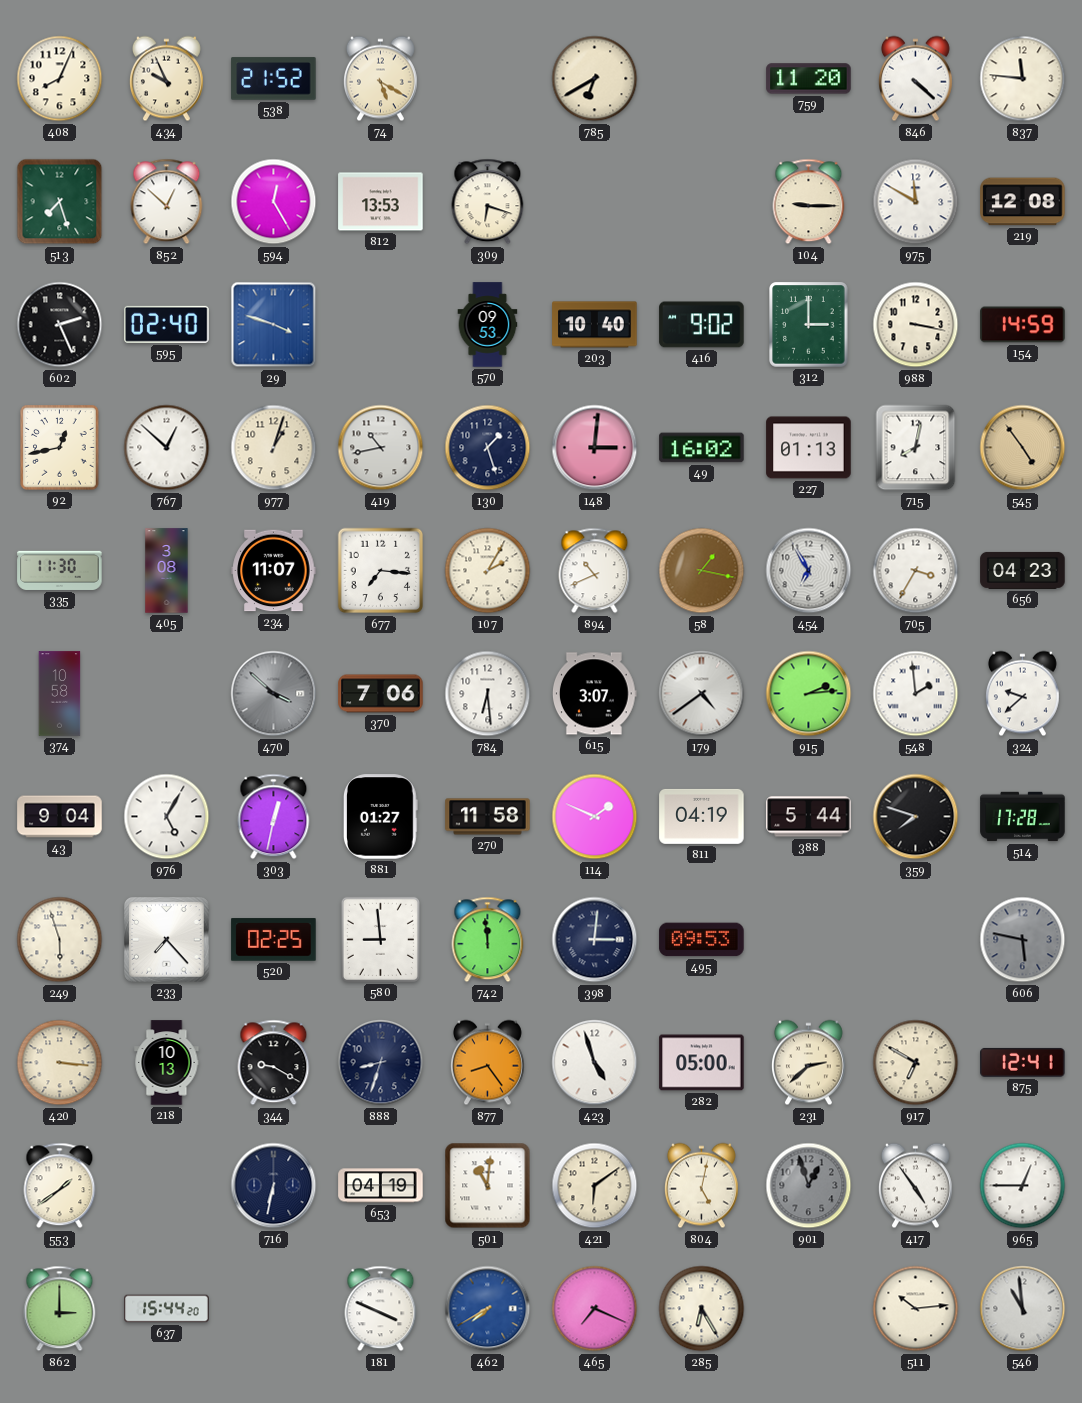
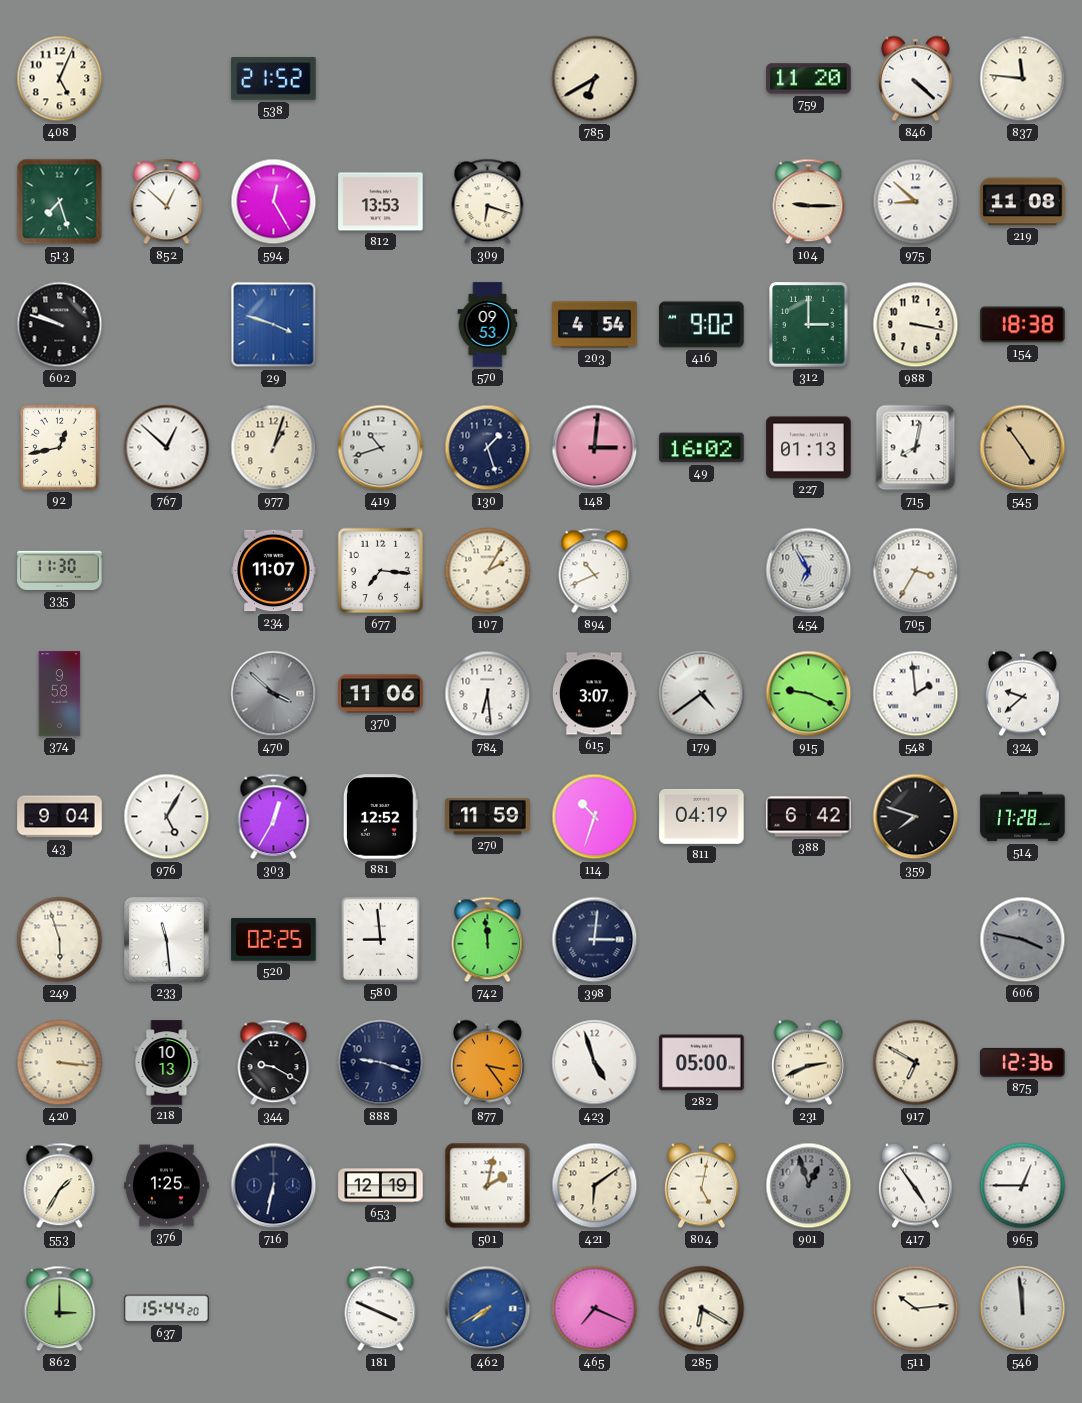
408: 8:04 -> 5:04
434: 9:56 -> none
74: 5:20 -> none
975: 11:50 -> 8:52
219: 12:08 -> 11:08
602: 2:26 -> 9:48
595: 02:40 -> none
203: 10:40 -> 4:54
154: 14:59 -> 18:38
419: 10:43 -> 10:42
405: 3:08 -> none
58: 1:17 -> none
656: 04:23 -> none
374: 10:58 -> 9:58
370: 7:06 -> 11:06
915: 2:14 -> 9:19
303: 12:32 -> 12:35
881: 01:27 -> 12:52
270: 11:58 -> 11:59
114: 1:49 -> 10:33
388: 5:44 -> 6:42
233: 7:23 -> 11:29
495: 09:53 -> none
606: 5:47 -> 3:47
888: 8:33 -> 9:18
877: 8:24 -> 3:24
231: 2:38 -> 2:41
875: 12:41 -> 12:36
553: 1:39 -> 1:35
376: none -> 1:25
653: 04:19 -> 12:19
501: 11:01 -> 2:02
285: 6:25 -> 6:20
546: 10:59 -> 11:59
